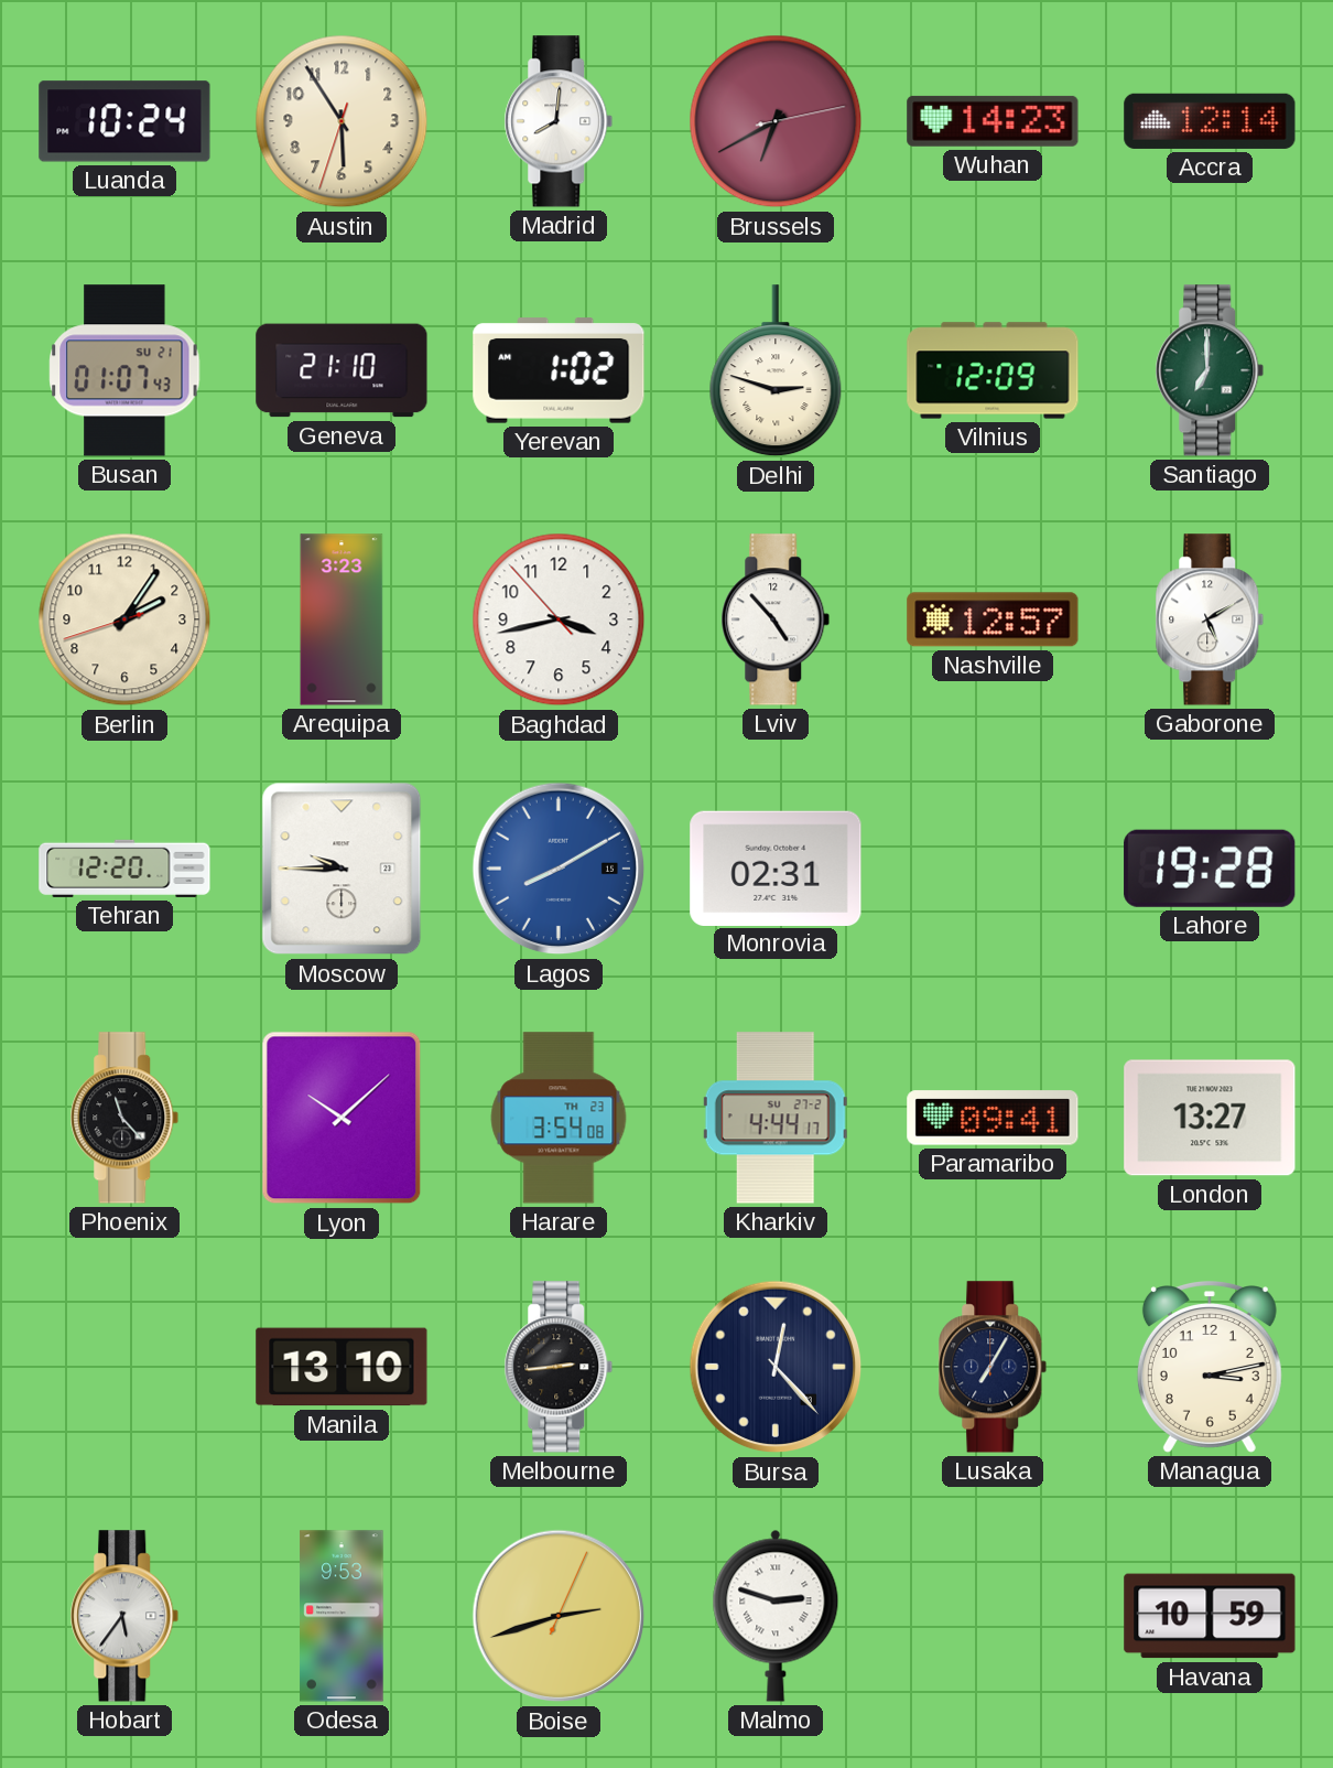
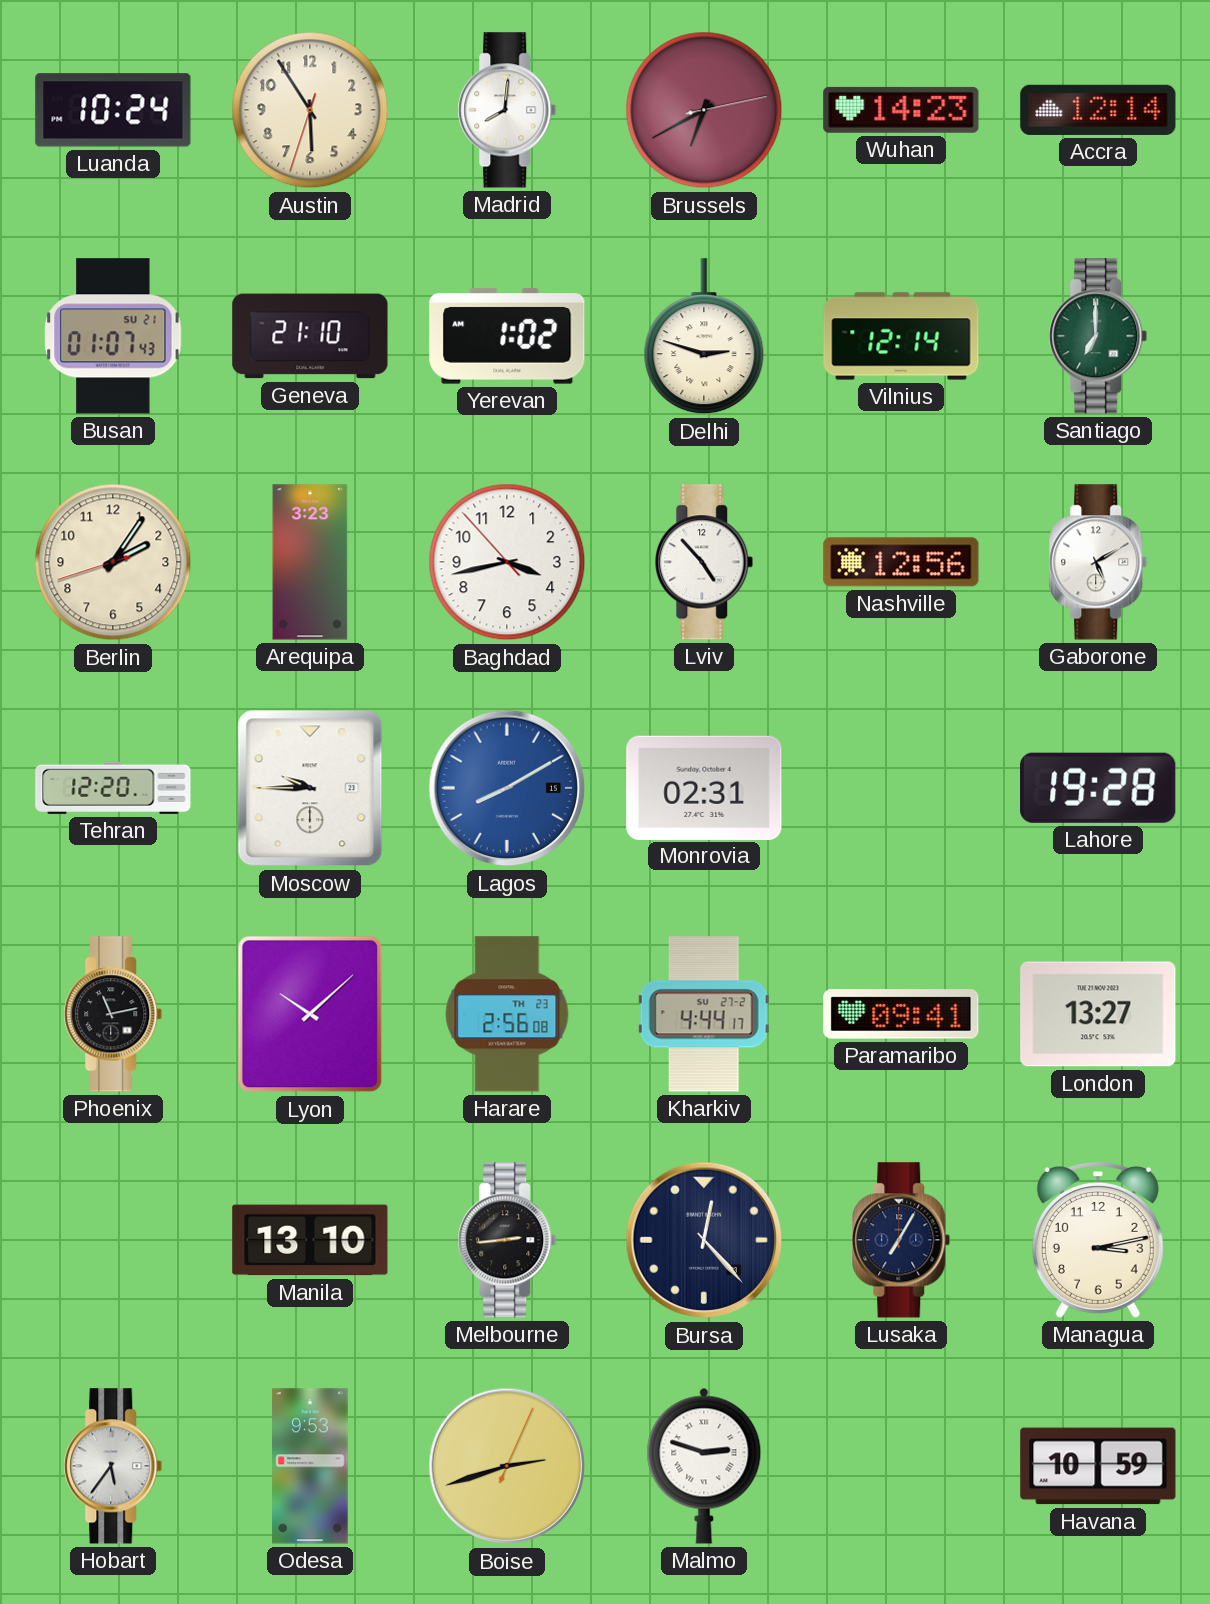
Vilnius: 12:09 -> 12:14
Nashville: 12:57 -> 12:56
Phoenix: 11:23 -> 11:13
Harare: 3:54 -> 2:56
